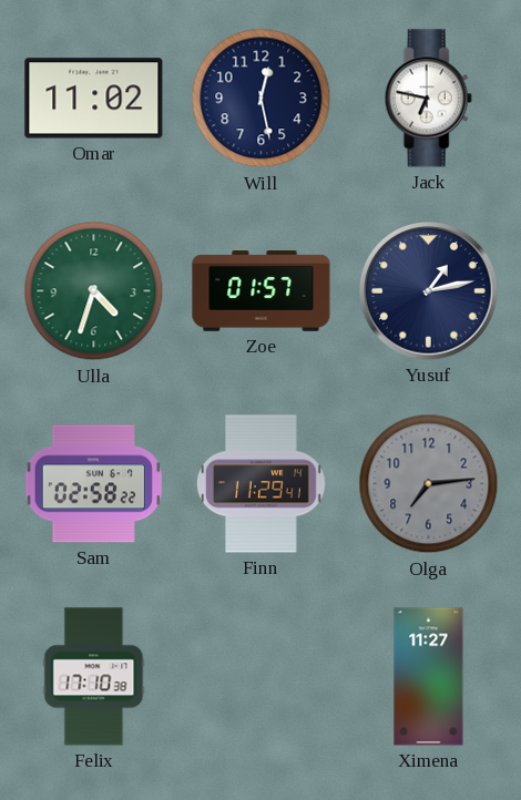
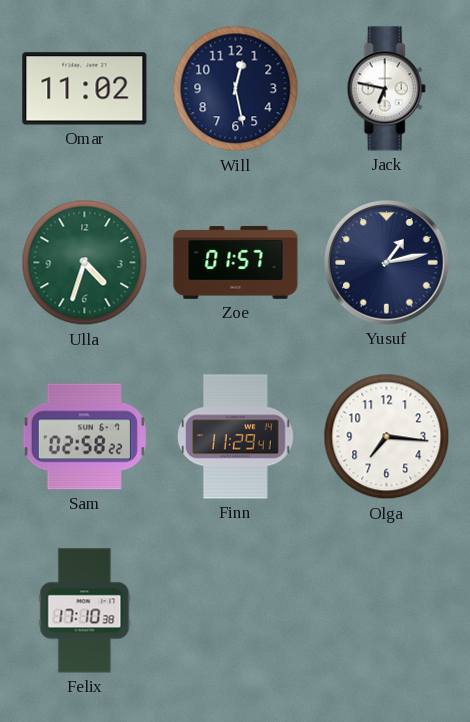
Olga: 7:14 -> 7:16
Olga dial: grey -> white
Ximena: 11:27 -> none
